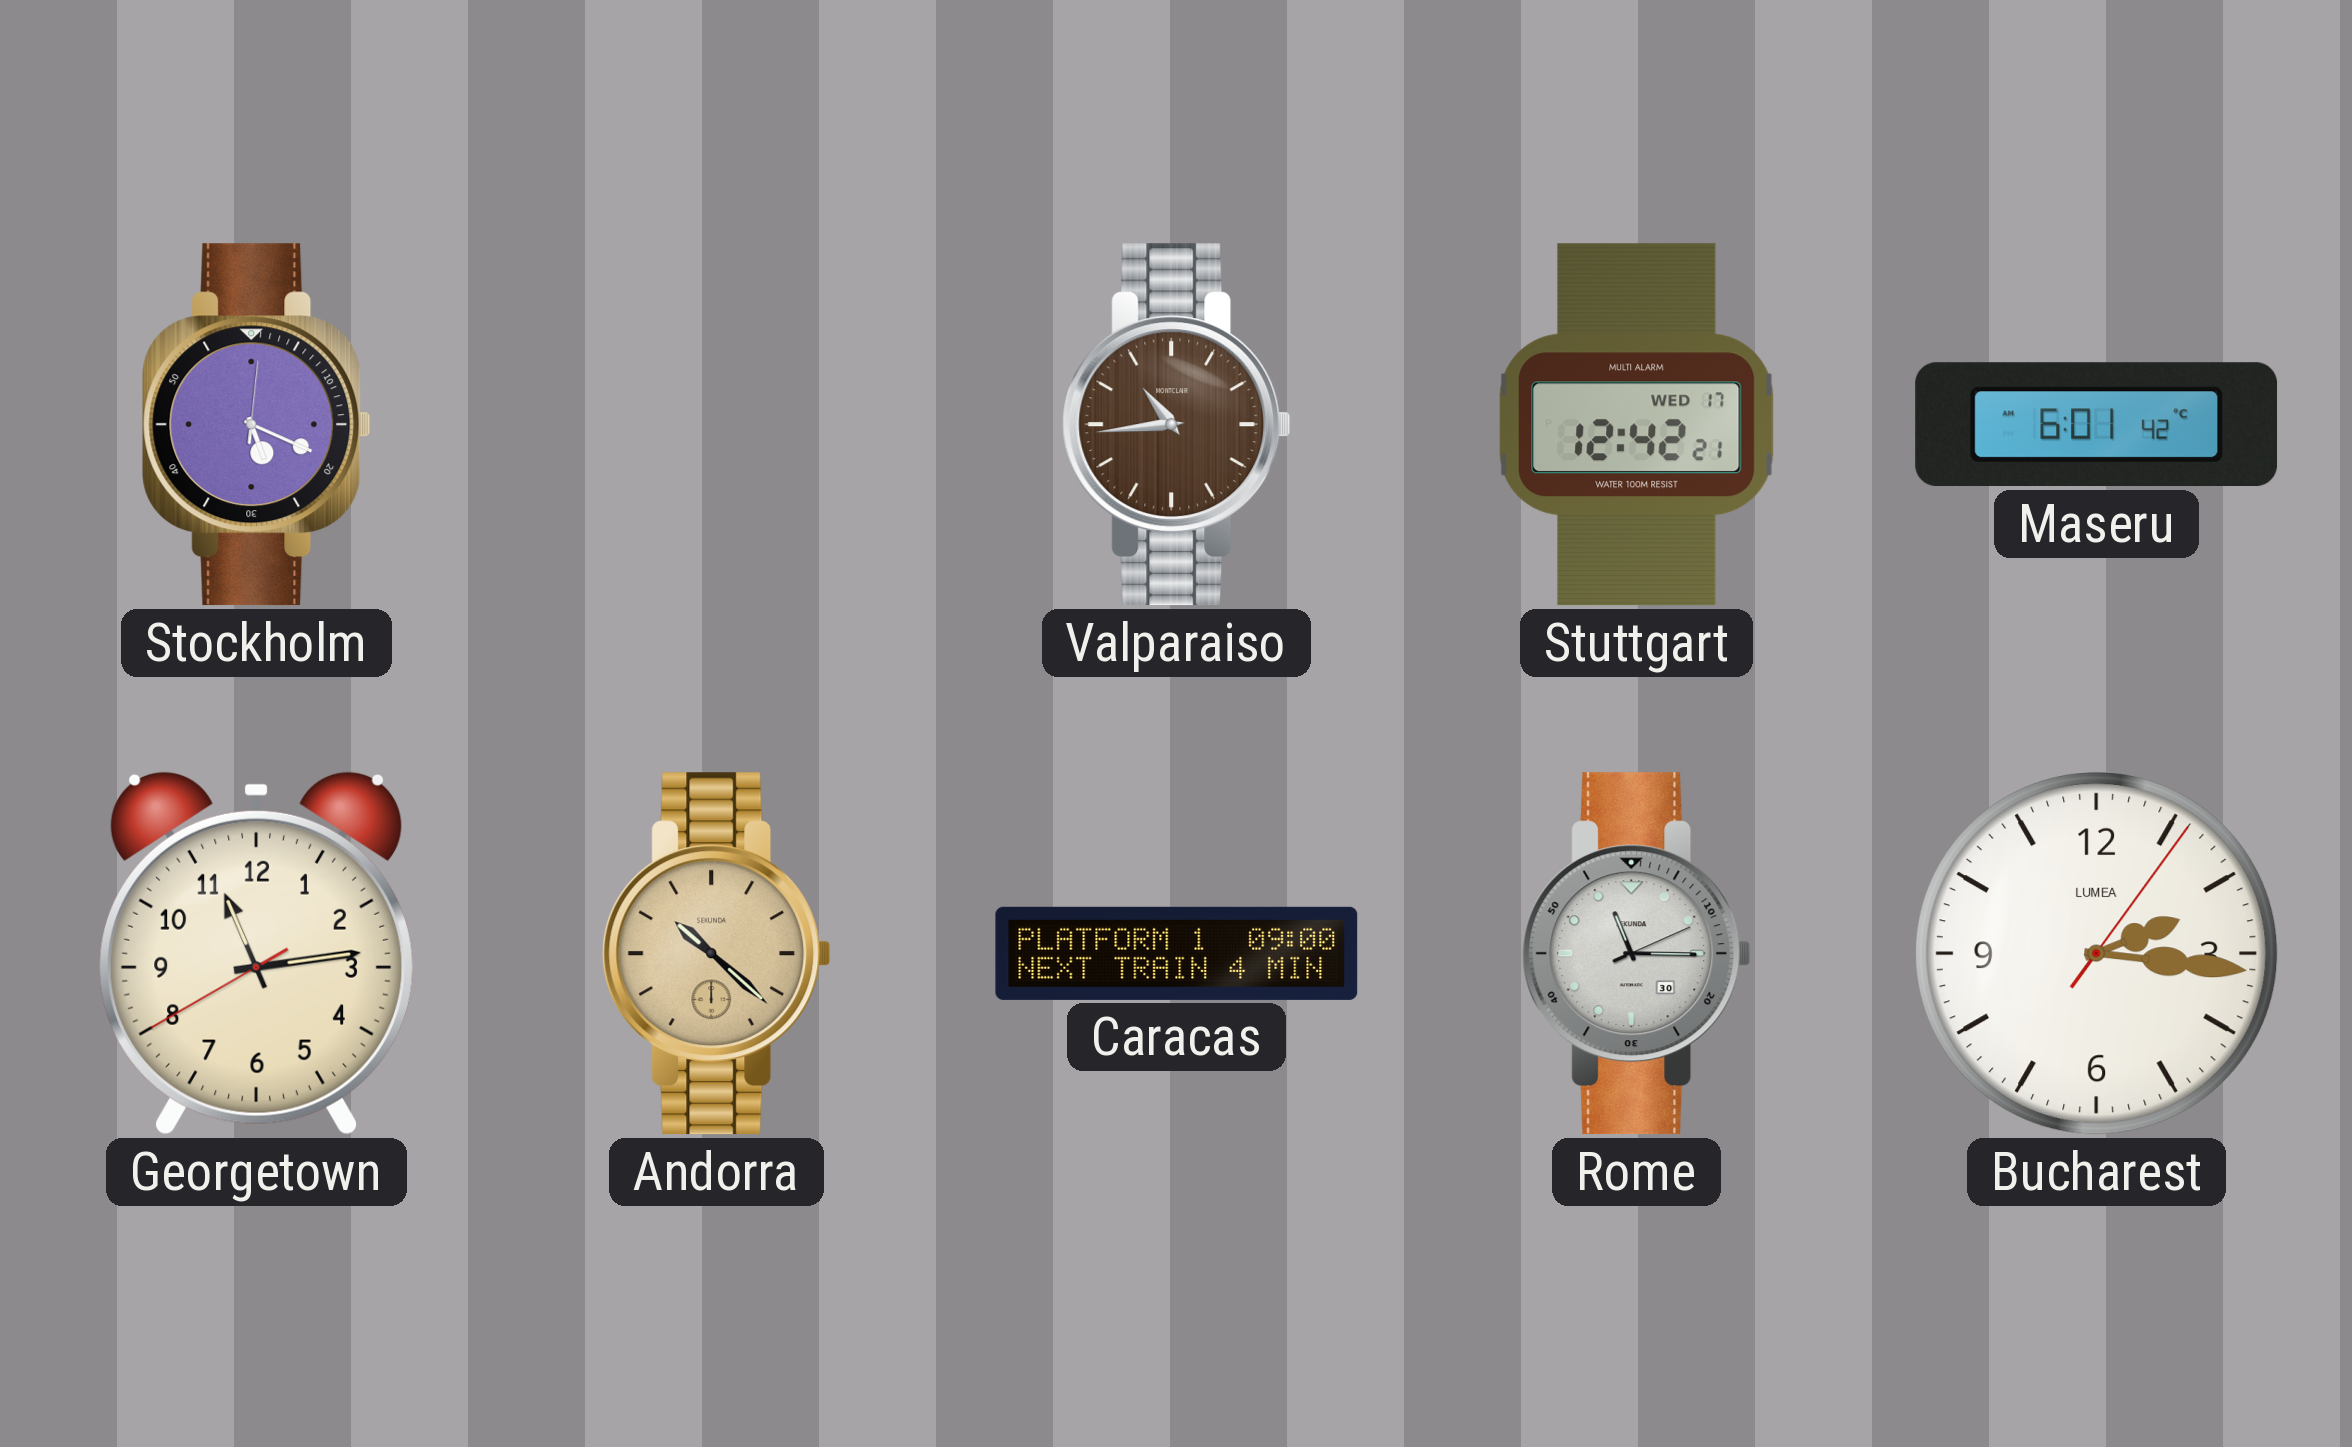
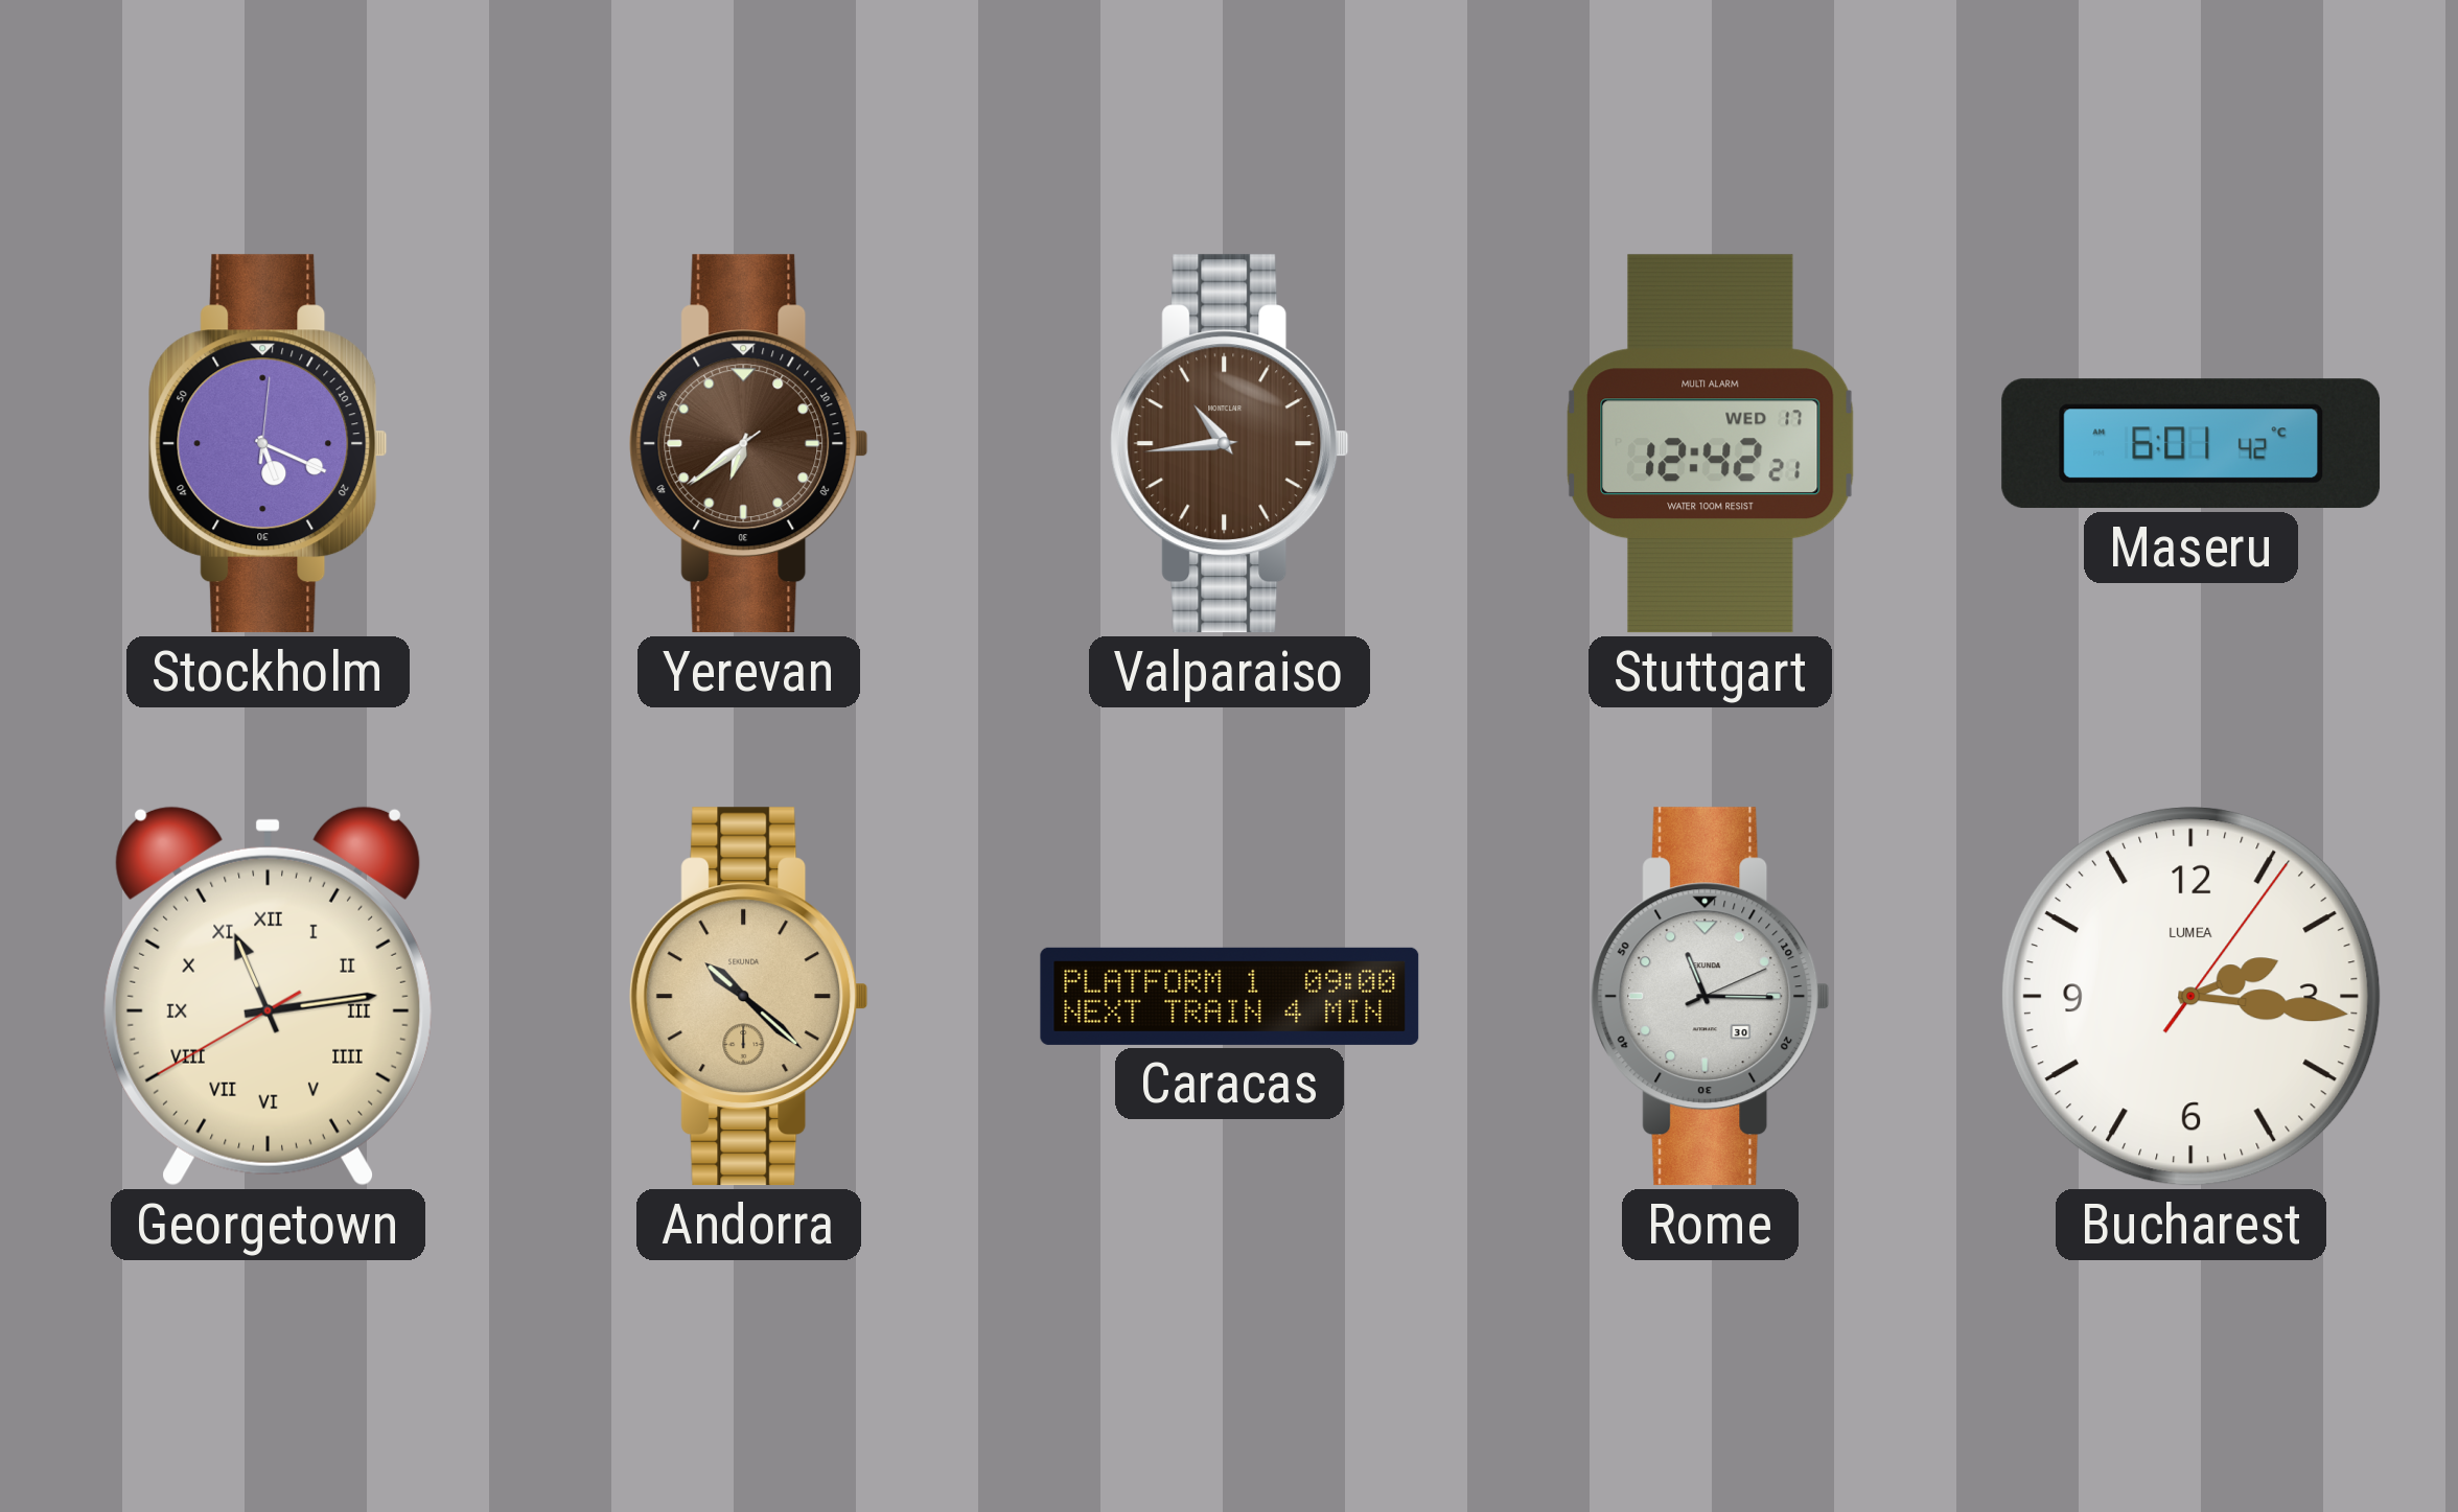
Yerevan: none -> 6:38
Georgetown numerals: Arabic -> Roman
